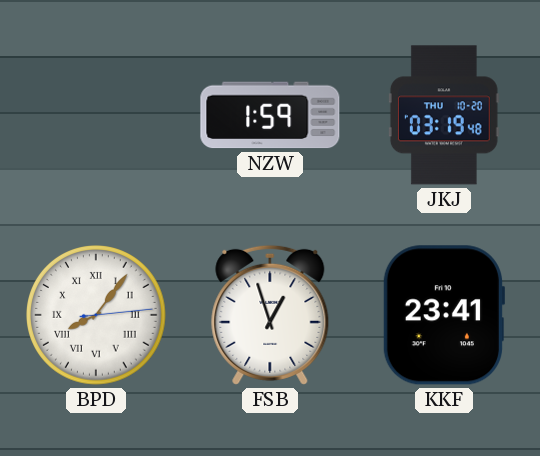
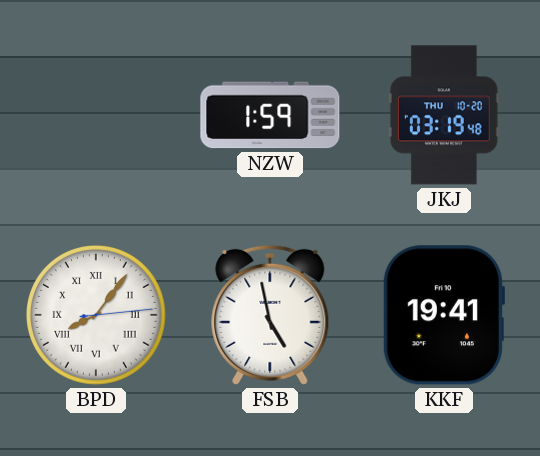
FSB: 12:57 -> 4:58
KKF: 23:41 -> 19:41
